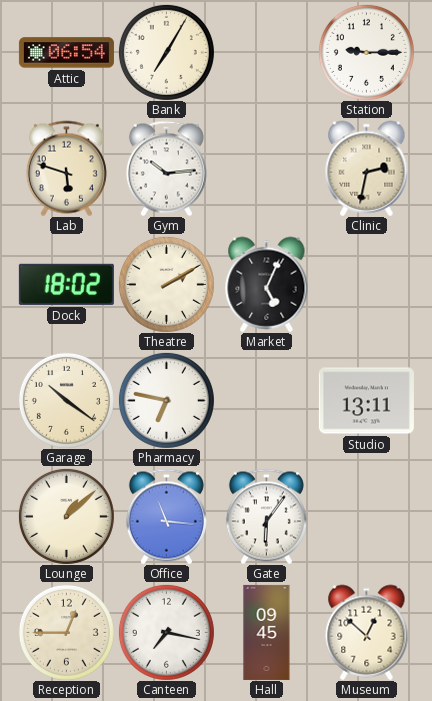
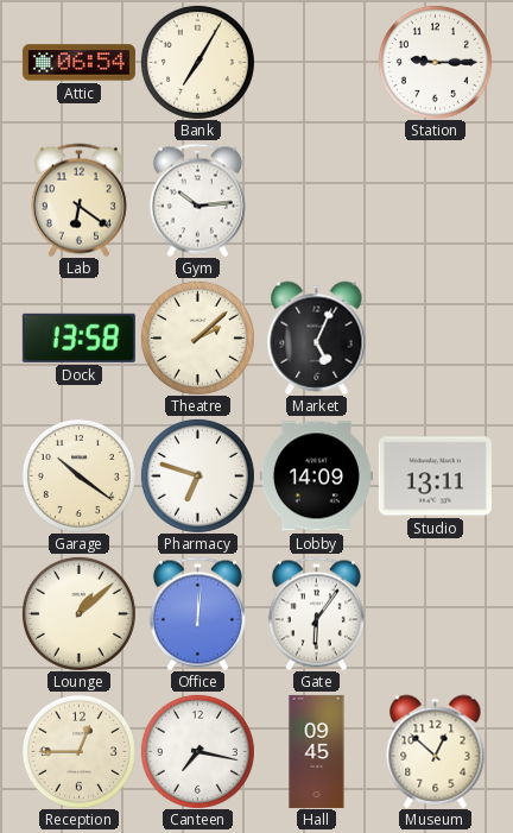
Lab: 5:48 -> 6:21
Clinic: 2:32 -> none
Dock: 18:02 -> 13:58
Theatre: 2:10 -> 2:08
Pharmacy: 6:47 -> 6:48
Lobby: none -> 14:09
Office: 11:16 -> 12:01
